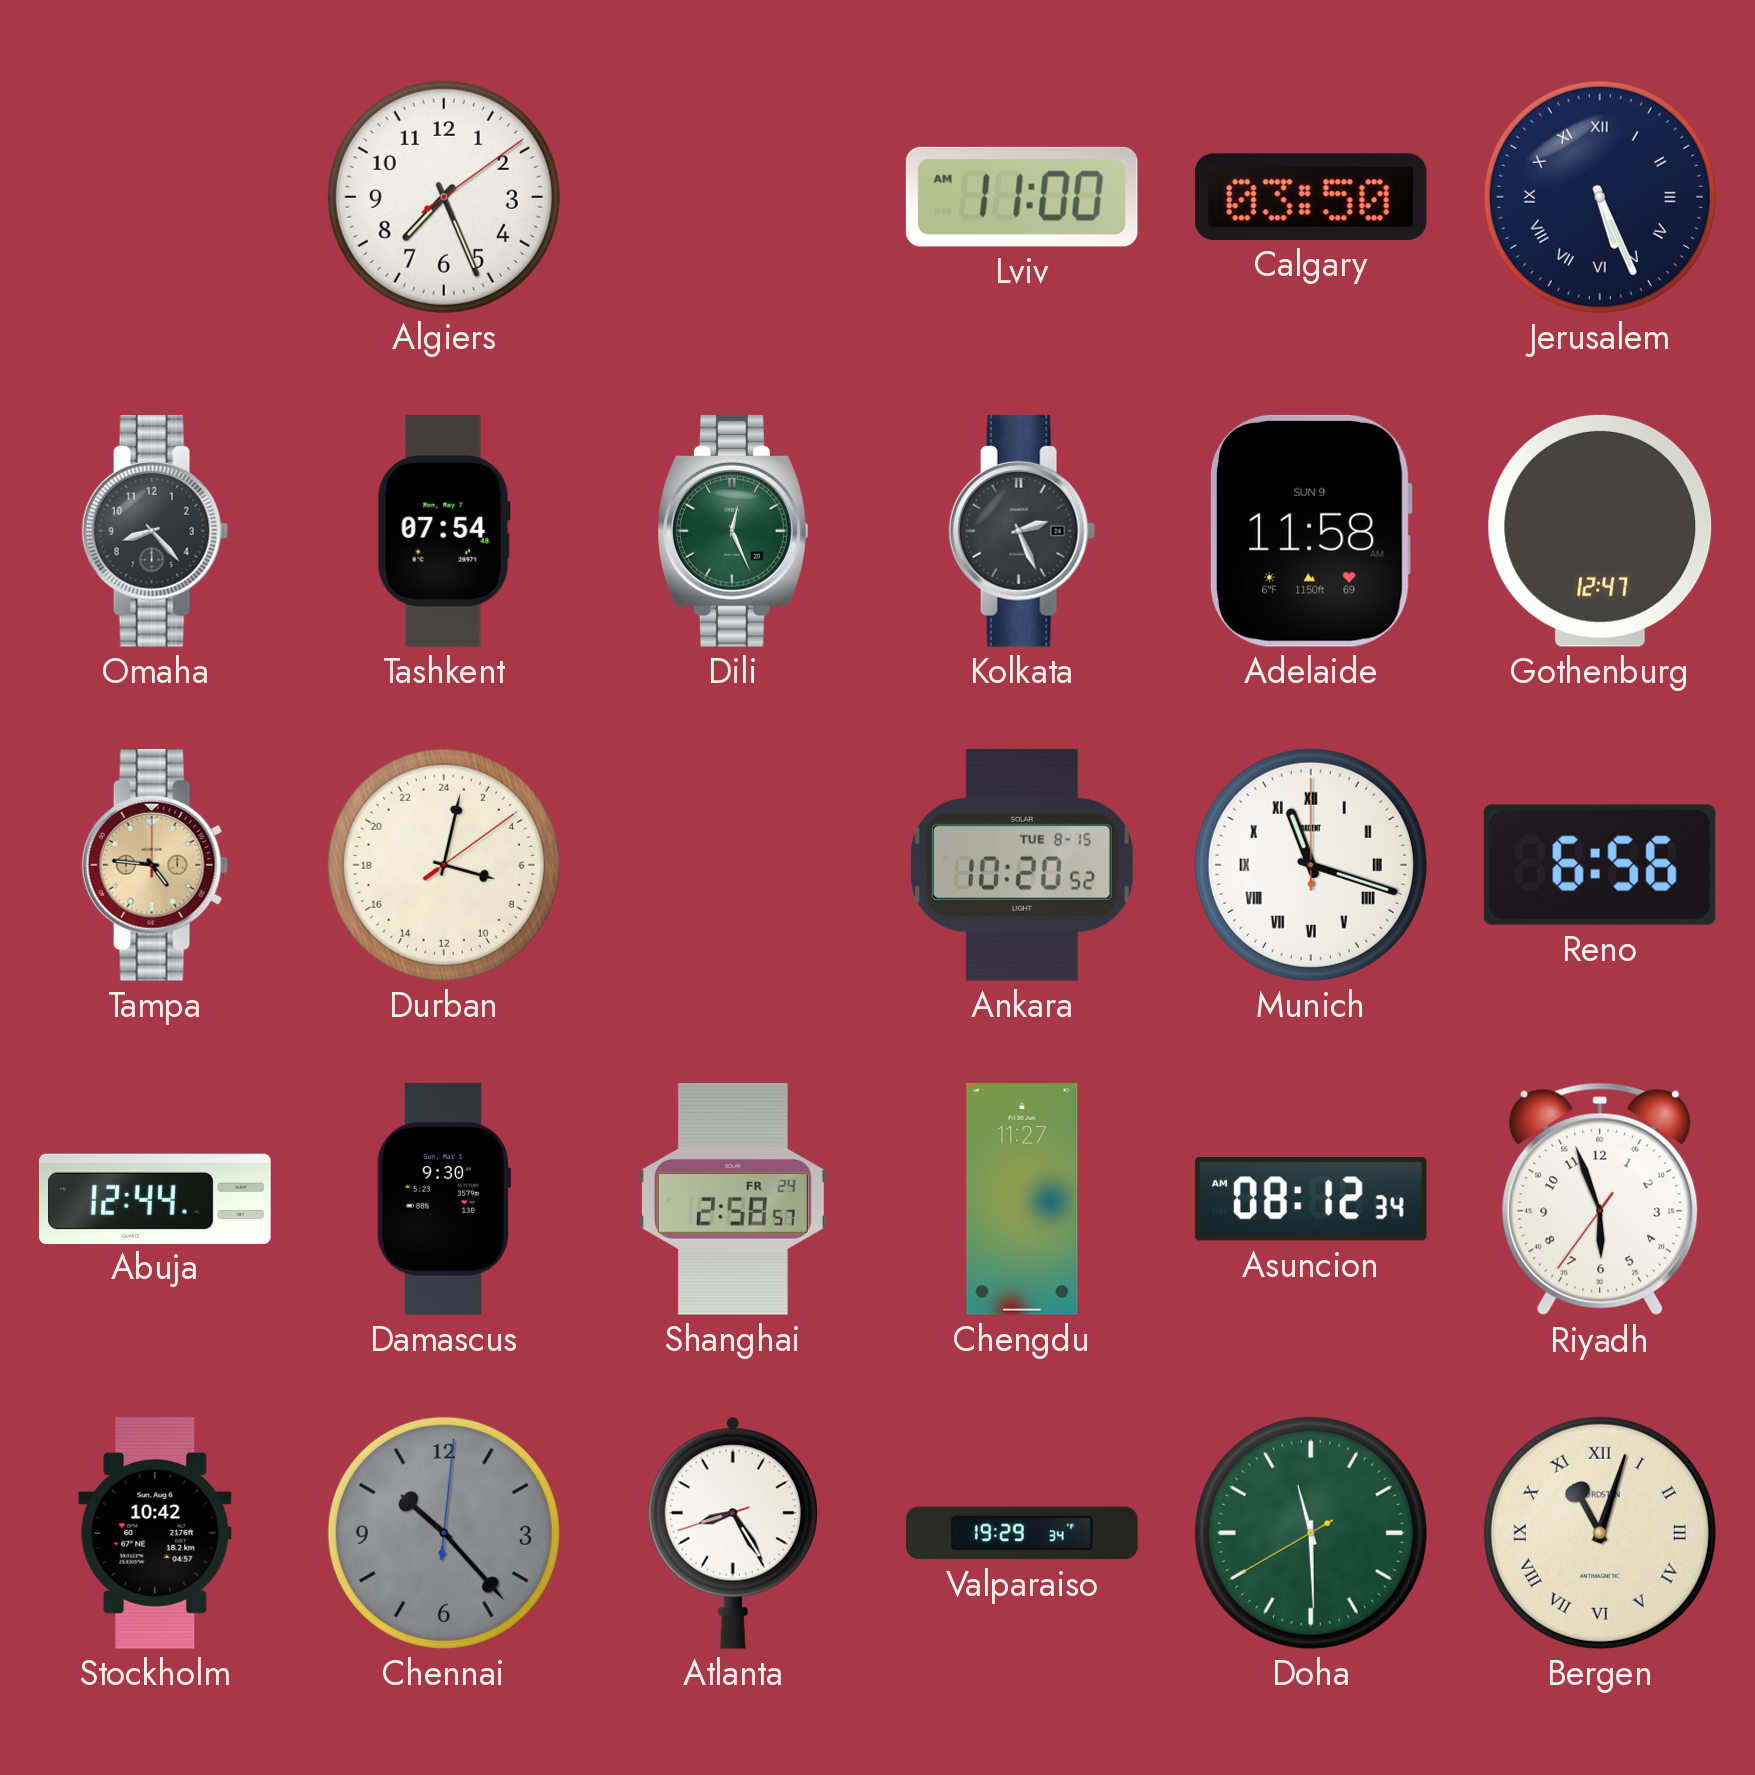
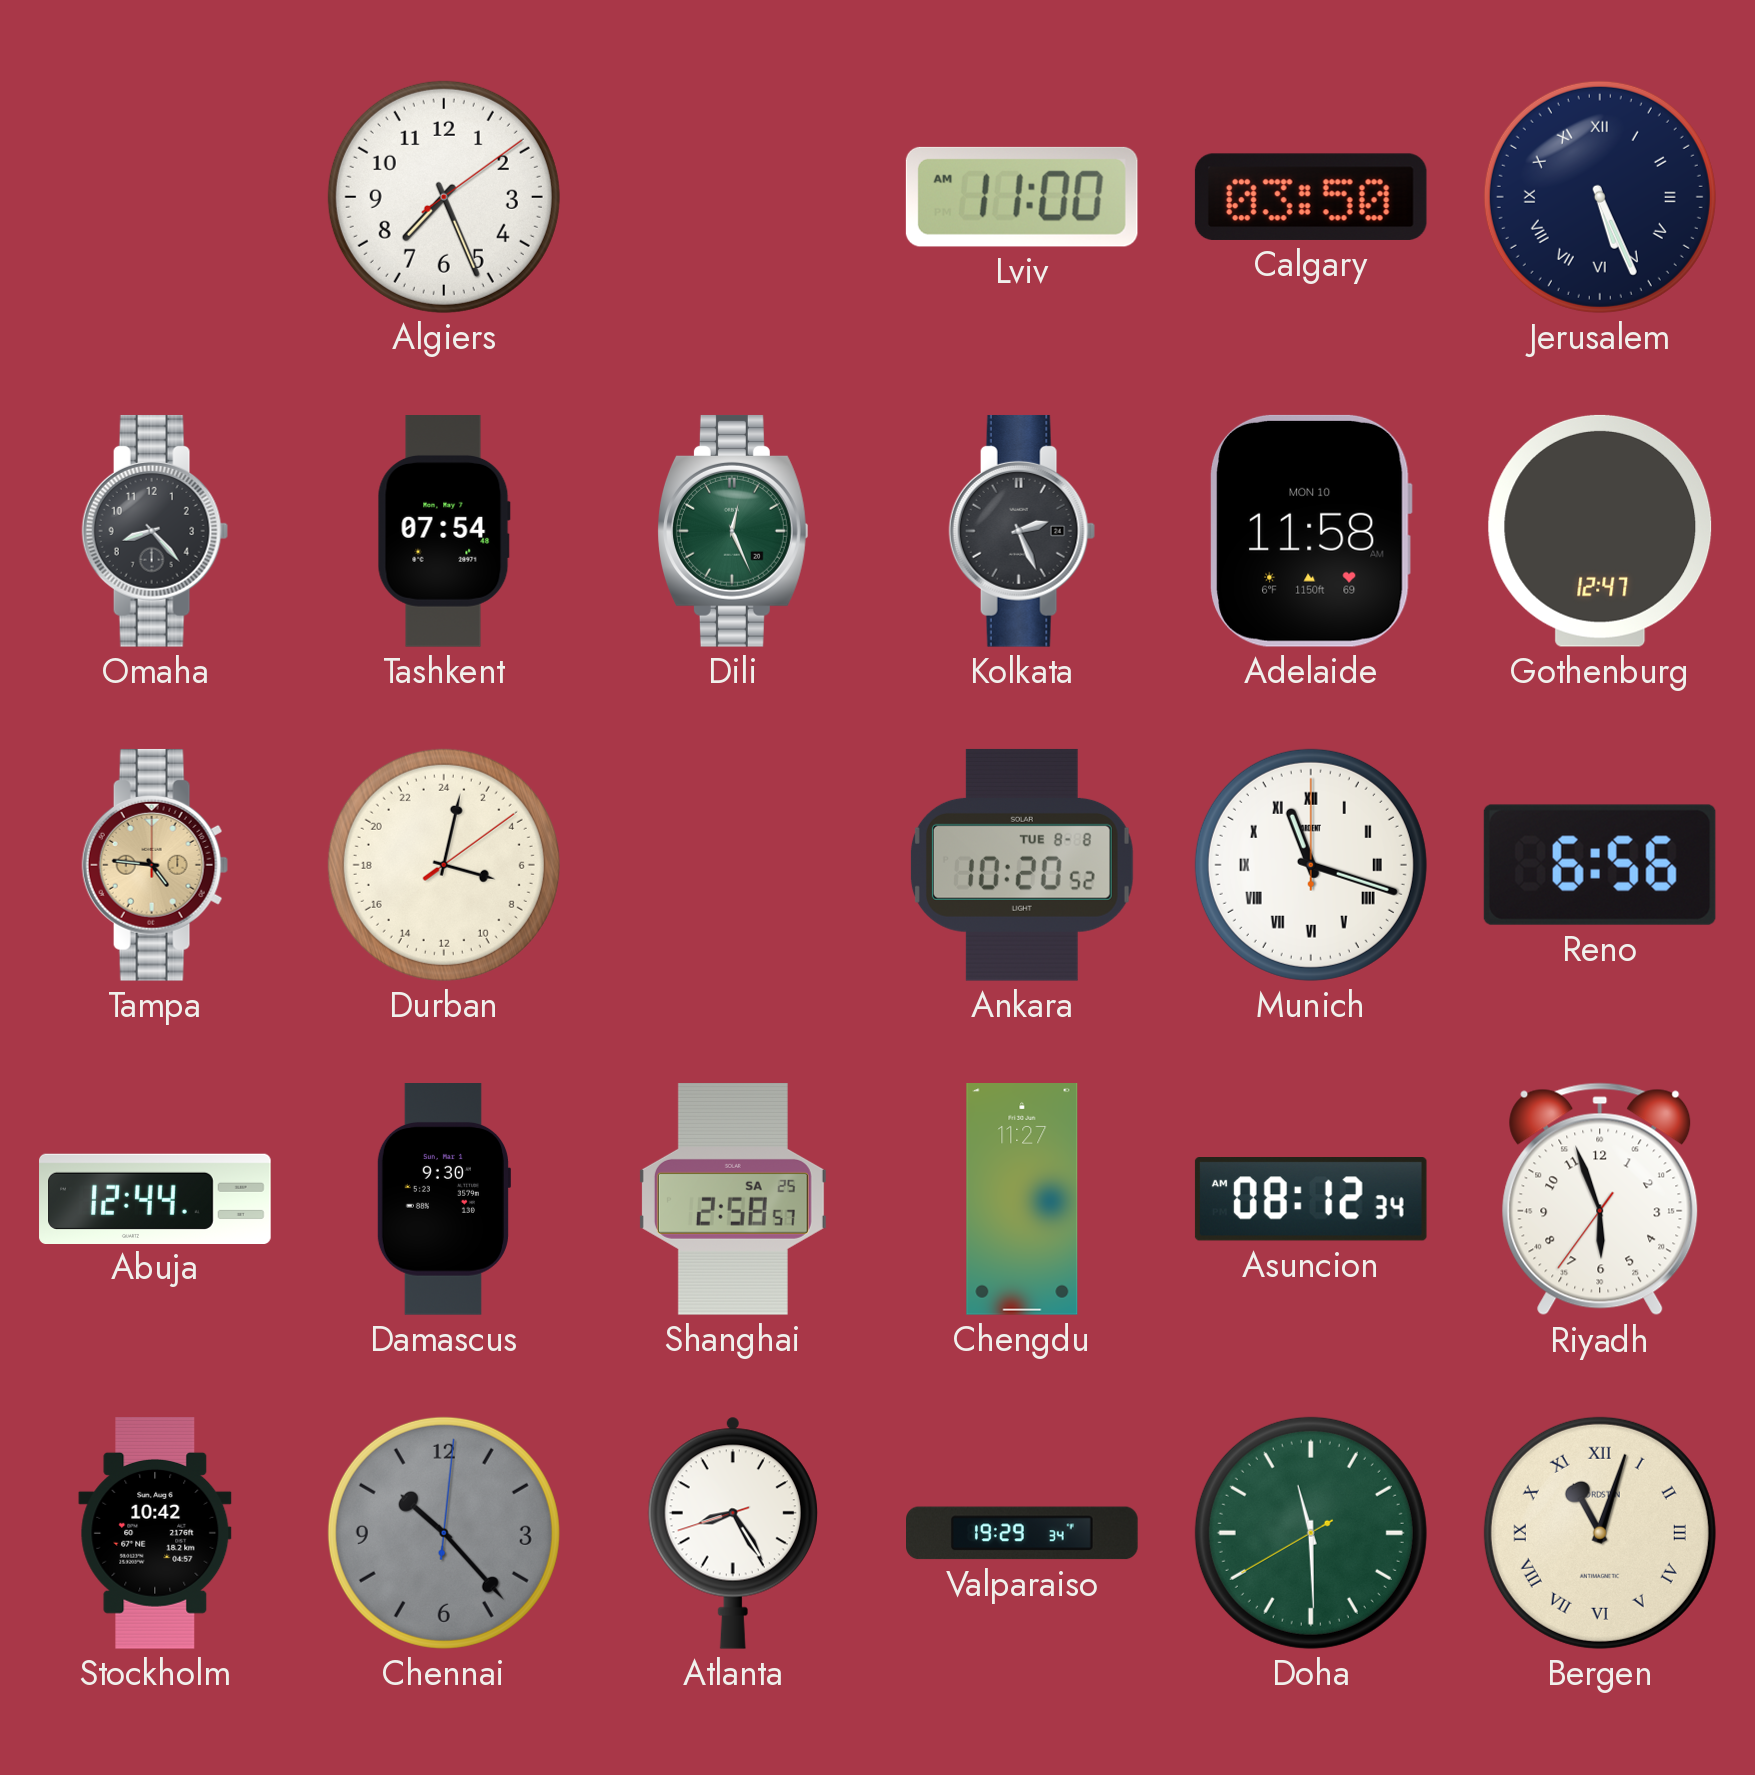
Adelaide date: SUN 9 -> MON 10
Ankara date: TUE 8-15 -> TUE 8-8
Shanghai date: FR 24 -> SA 25
